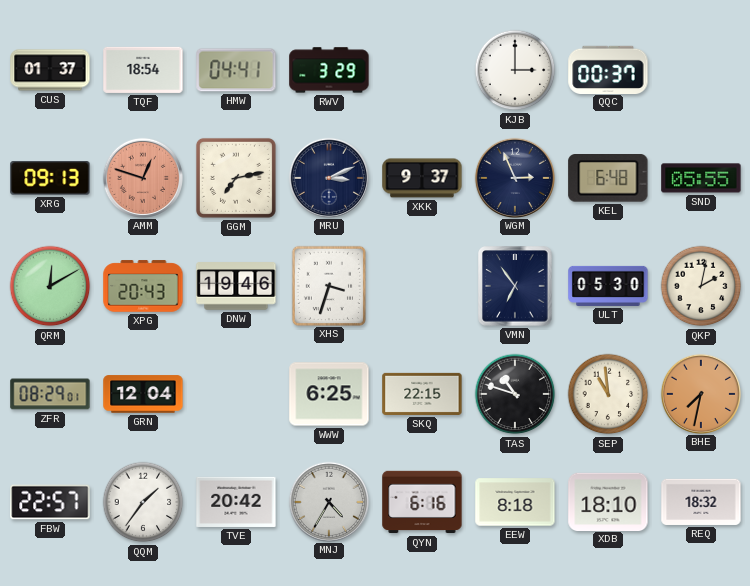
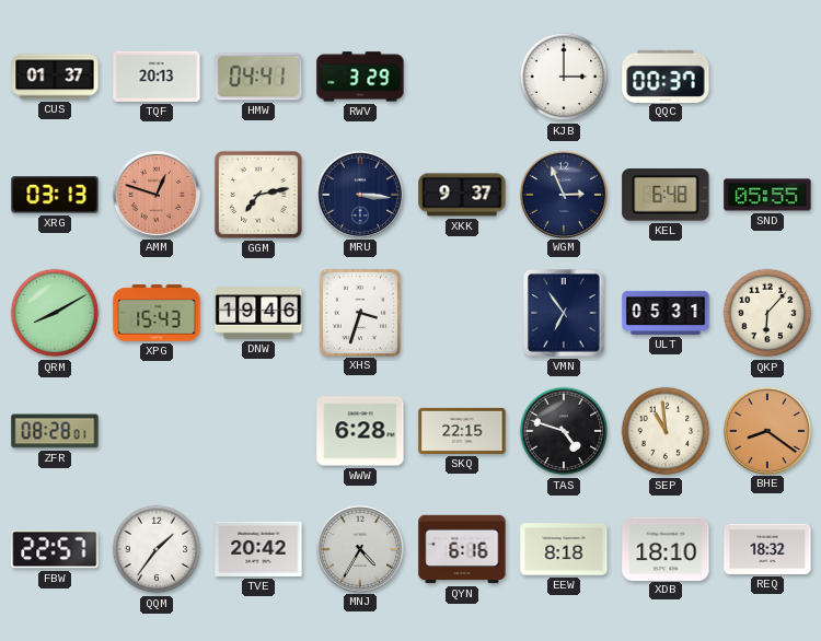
TQF: 18:54 -> 20:13
XRG: 09:13 -> 03:13
MRU: 3:11 -> 3:16
QRM: 12:10 -> 8:10
XPG: 20:43 -> 15:43
ULT: 05:30 -> 05:31
QKP: 2:02 -> 6:07
ZFR: 08:29 -> 08:28
GRN: 12:04 -> none
WWW: 6:25 -> 6:28
TAS: 10:48 -> 4:48
BHE: 7:32 -> 8:21
